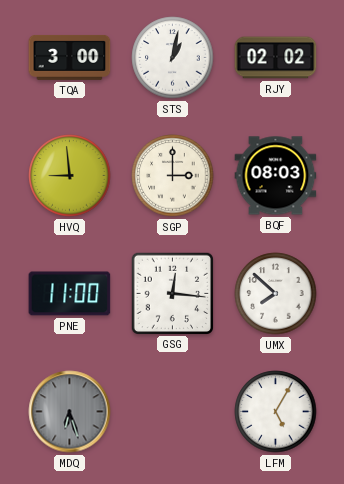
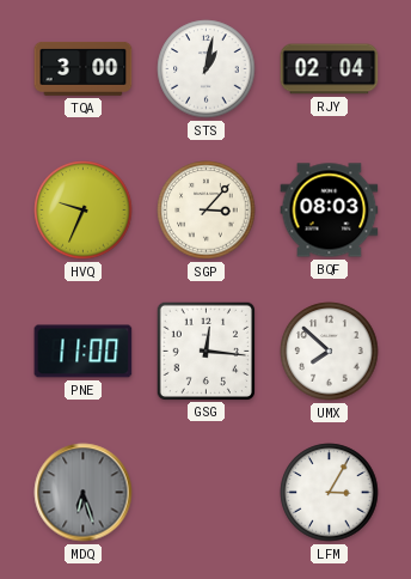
RJY: 02:02 -> 02:04
HVQ: 8:59 -> 9:34
SGP: 3:00 -> 3:07
LFM: 5:05 -> 3:05
